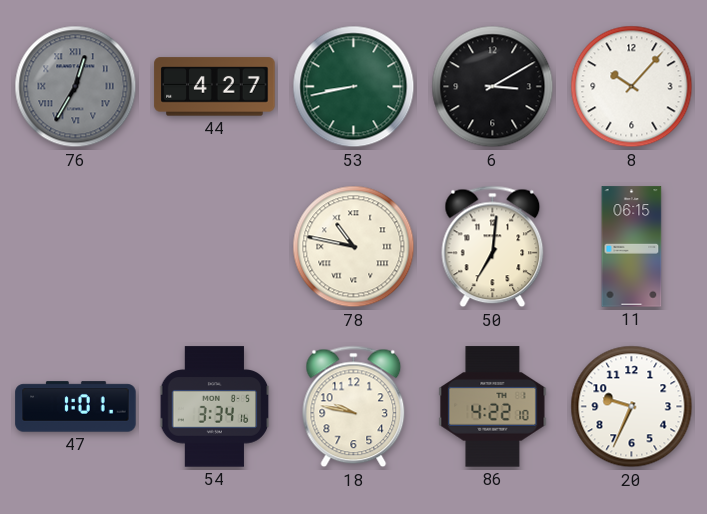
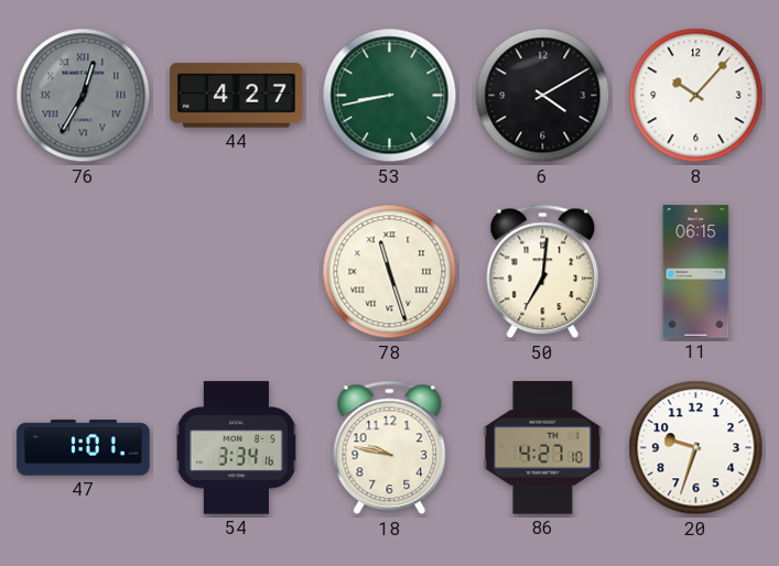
6: 3:10 -> 4:10
78: 10:47 -> 11:27
86: 4:22 -> 4:27
20: 9:34 -> 9:33
